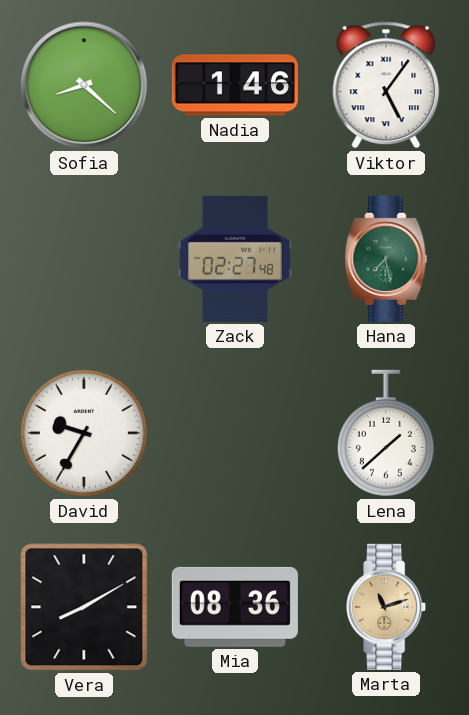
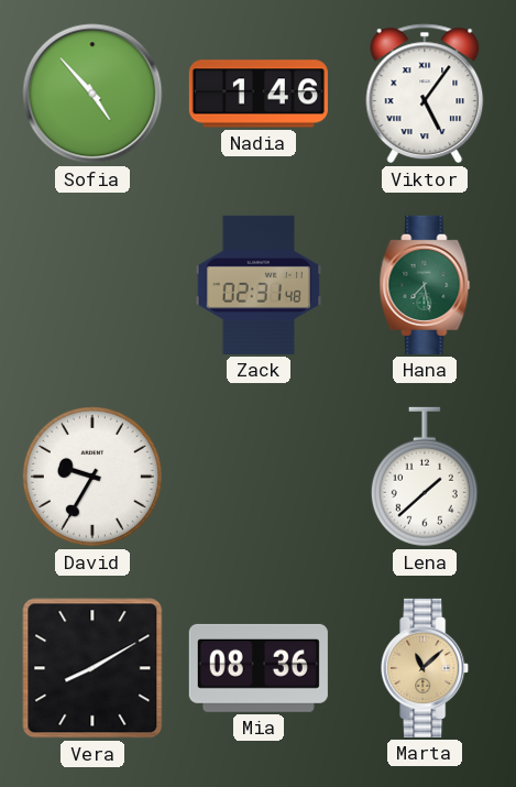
Sofia: 8:22 -> 4:53
Zack: 02:27 -> 02:31
Marta: 11:12 -> 11:08
